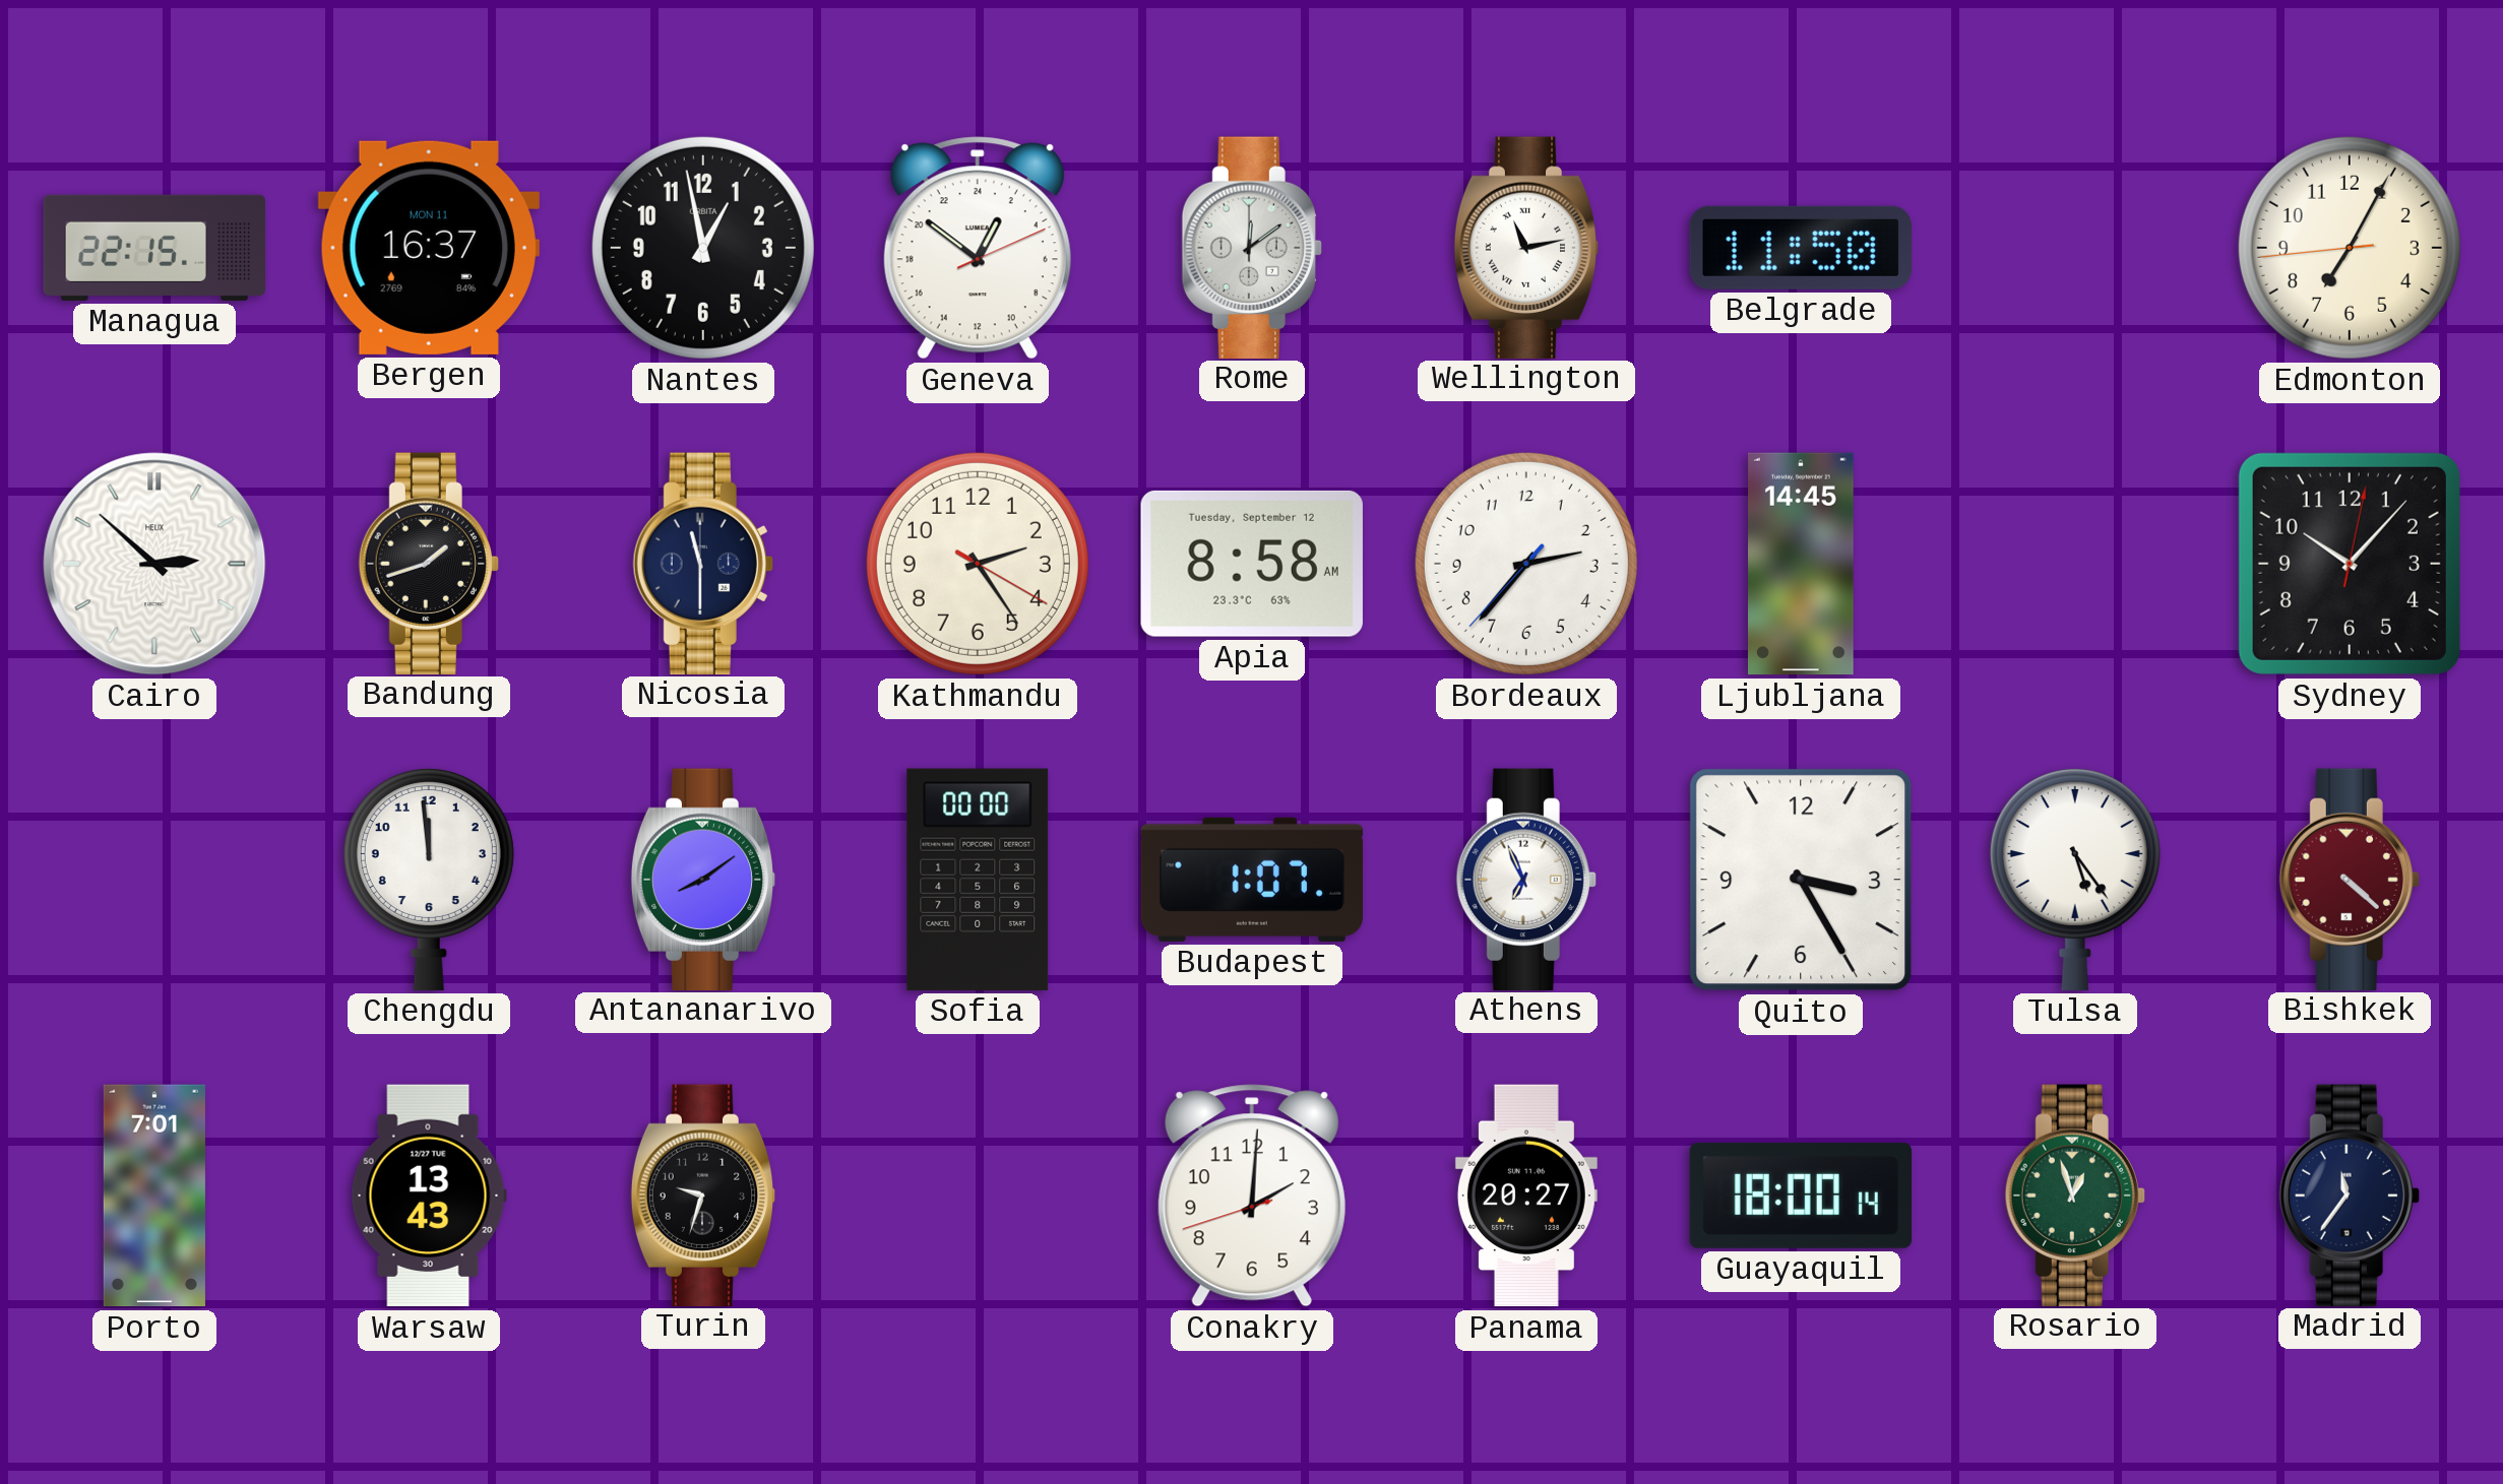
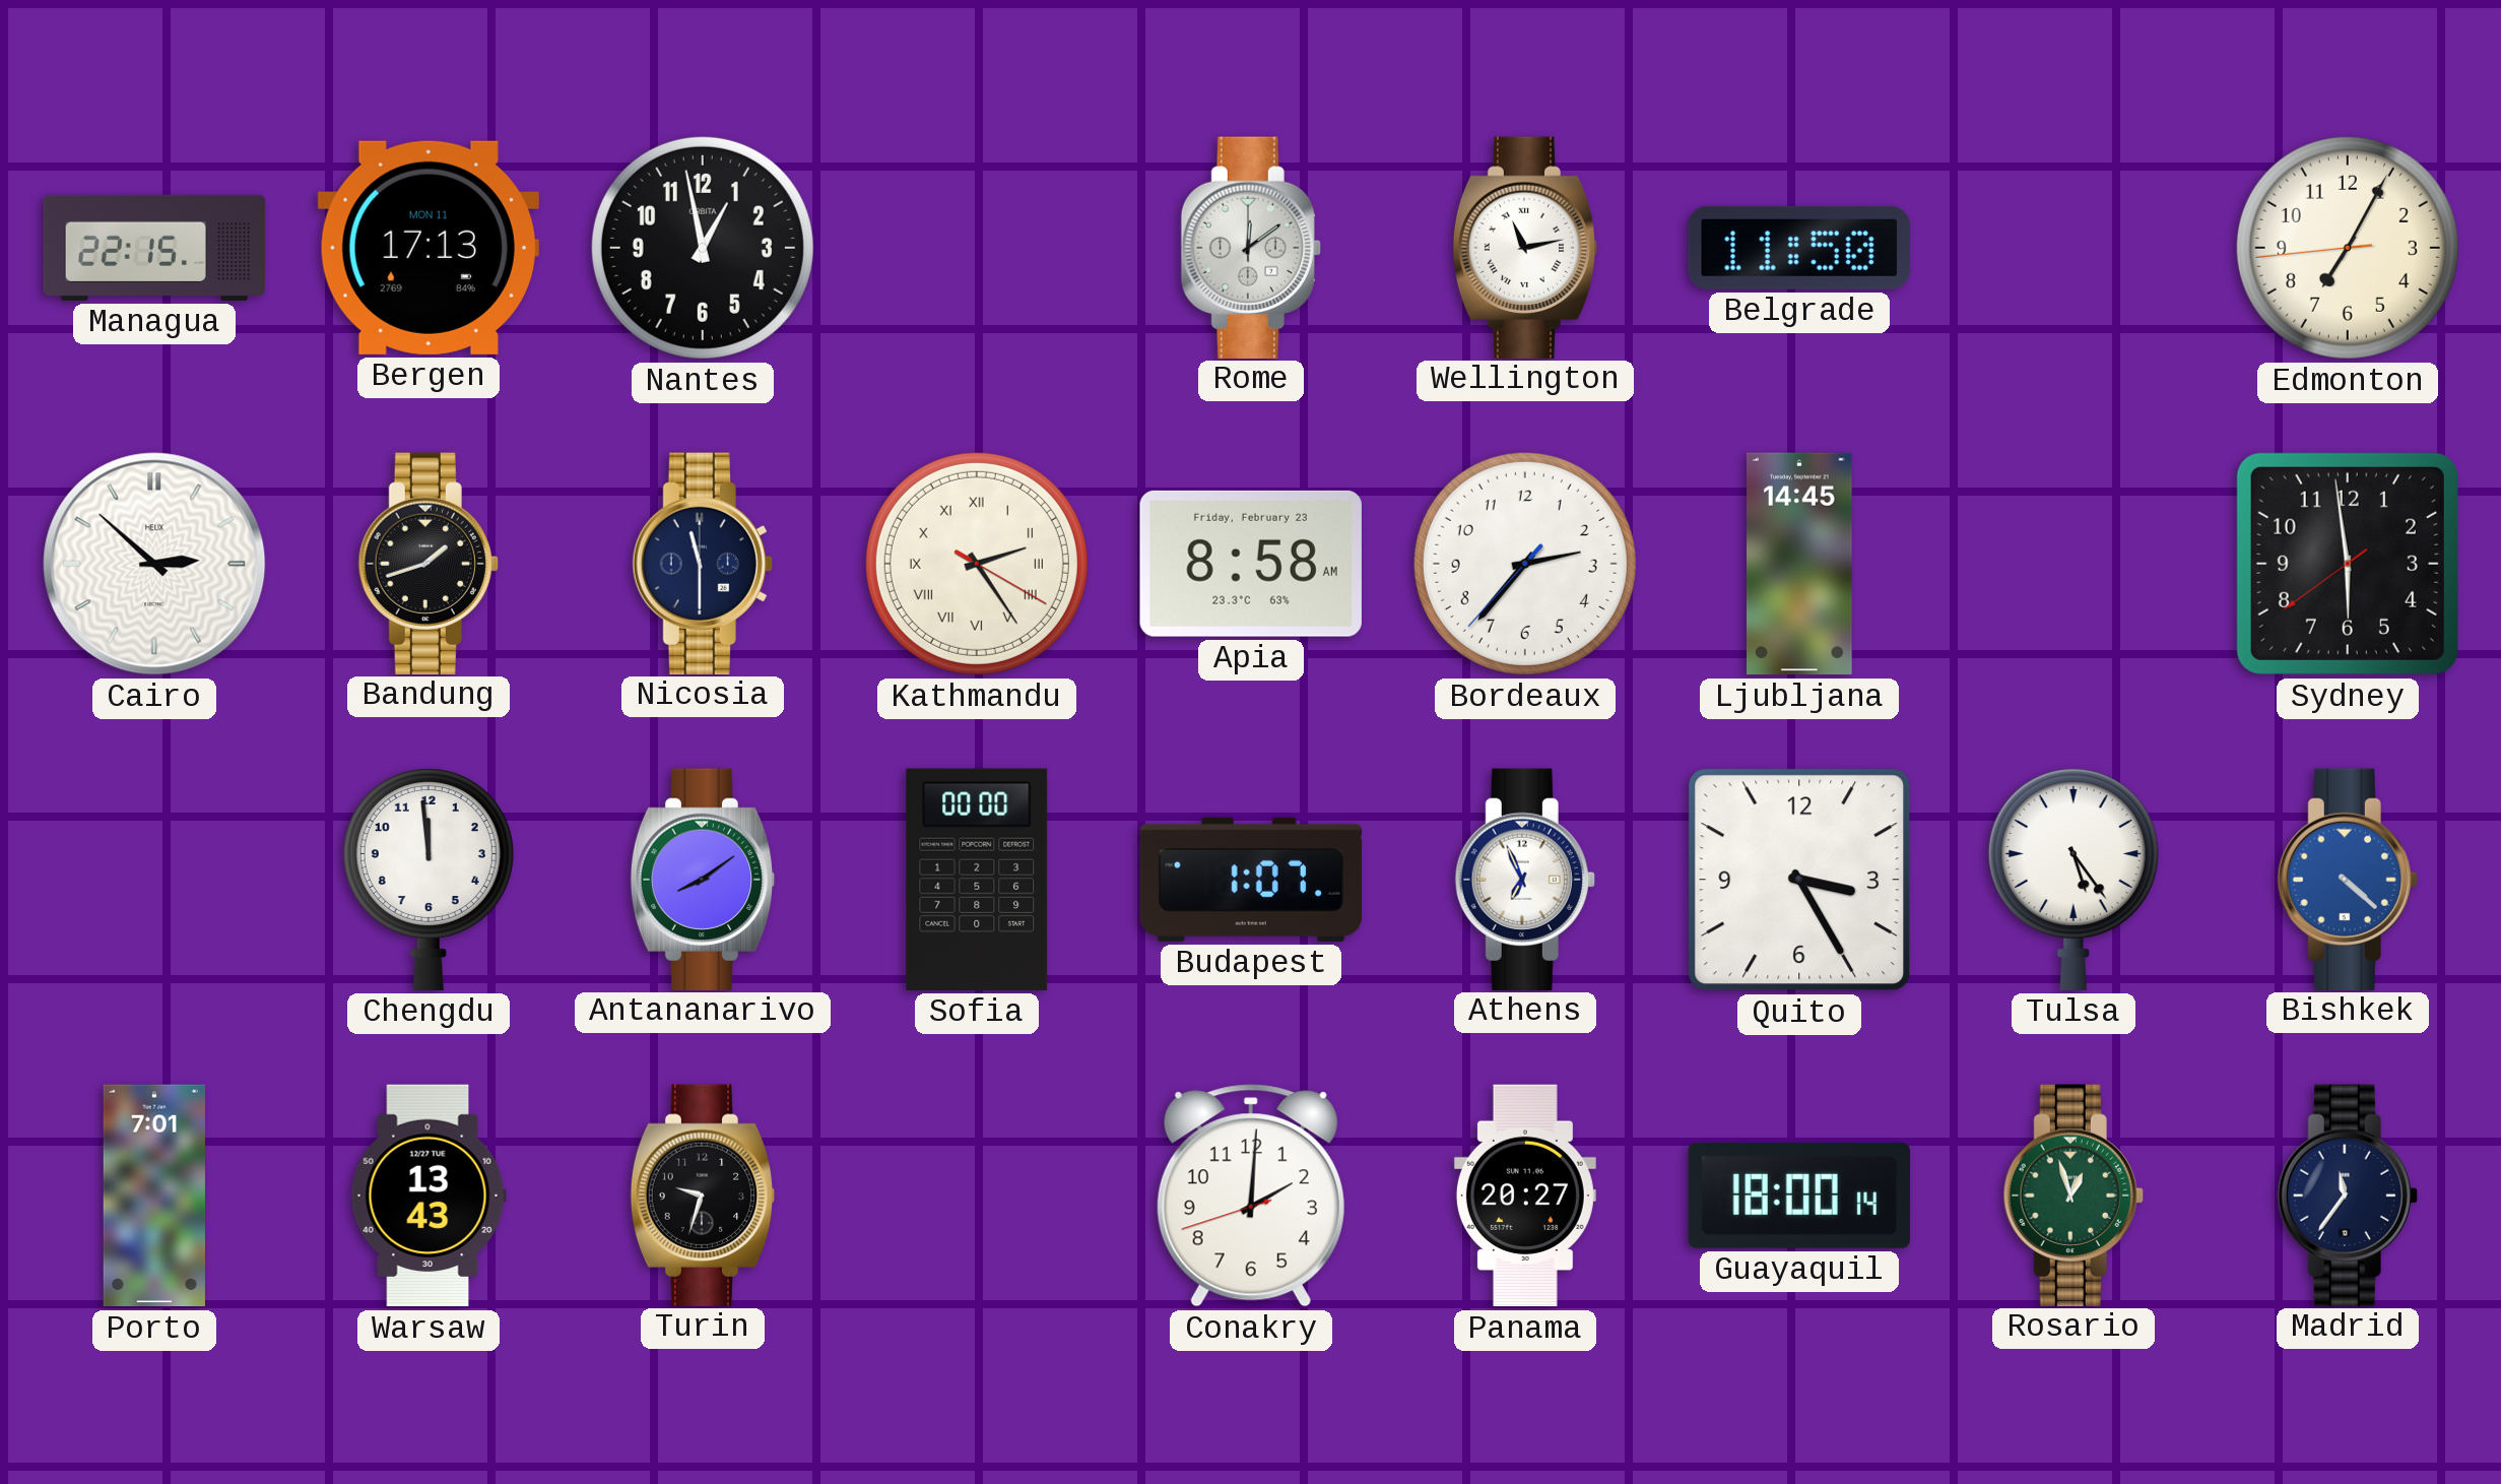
Bergen: 16:37 -> 17:13
Geneva: 1:51 -> none
Kathmandu numerals: Arabic -> Roman
Apia date: Tuesday, September 12 -> Friday, February 23
Sydney: 10:07 -> 5:58
Bishkek dial: burgundy -> blue
